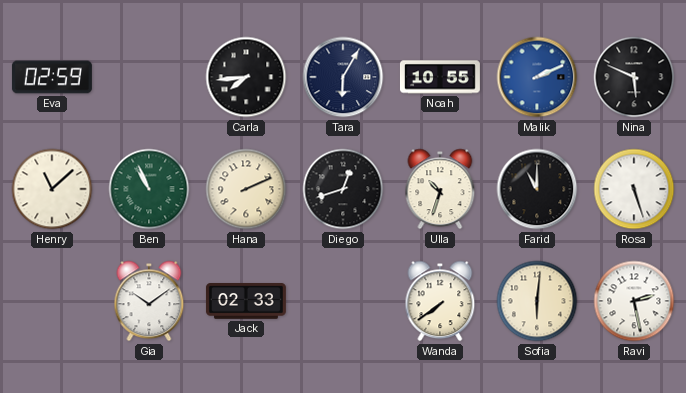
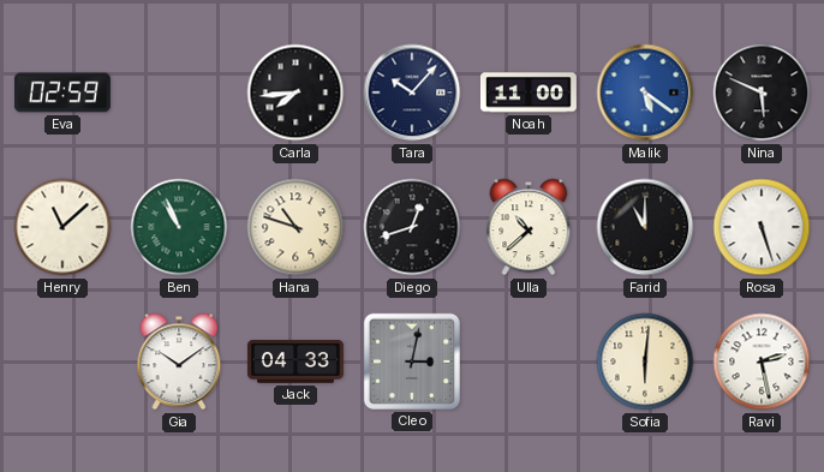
Tara: 6:05 -> 10:07
Noah: 10:55 -> 11:00
Malik: 2:11 -> 5:21
Hana: 2:11 -> 10:48
Ulla: 10:33 -> 10:38
Jack: 02:33 -> 04:33
Cleo: none -> 3:02
Wanda: 7:39 -> none
